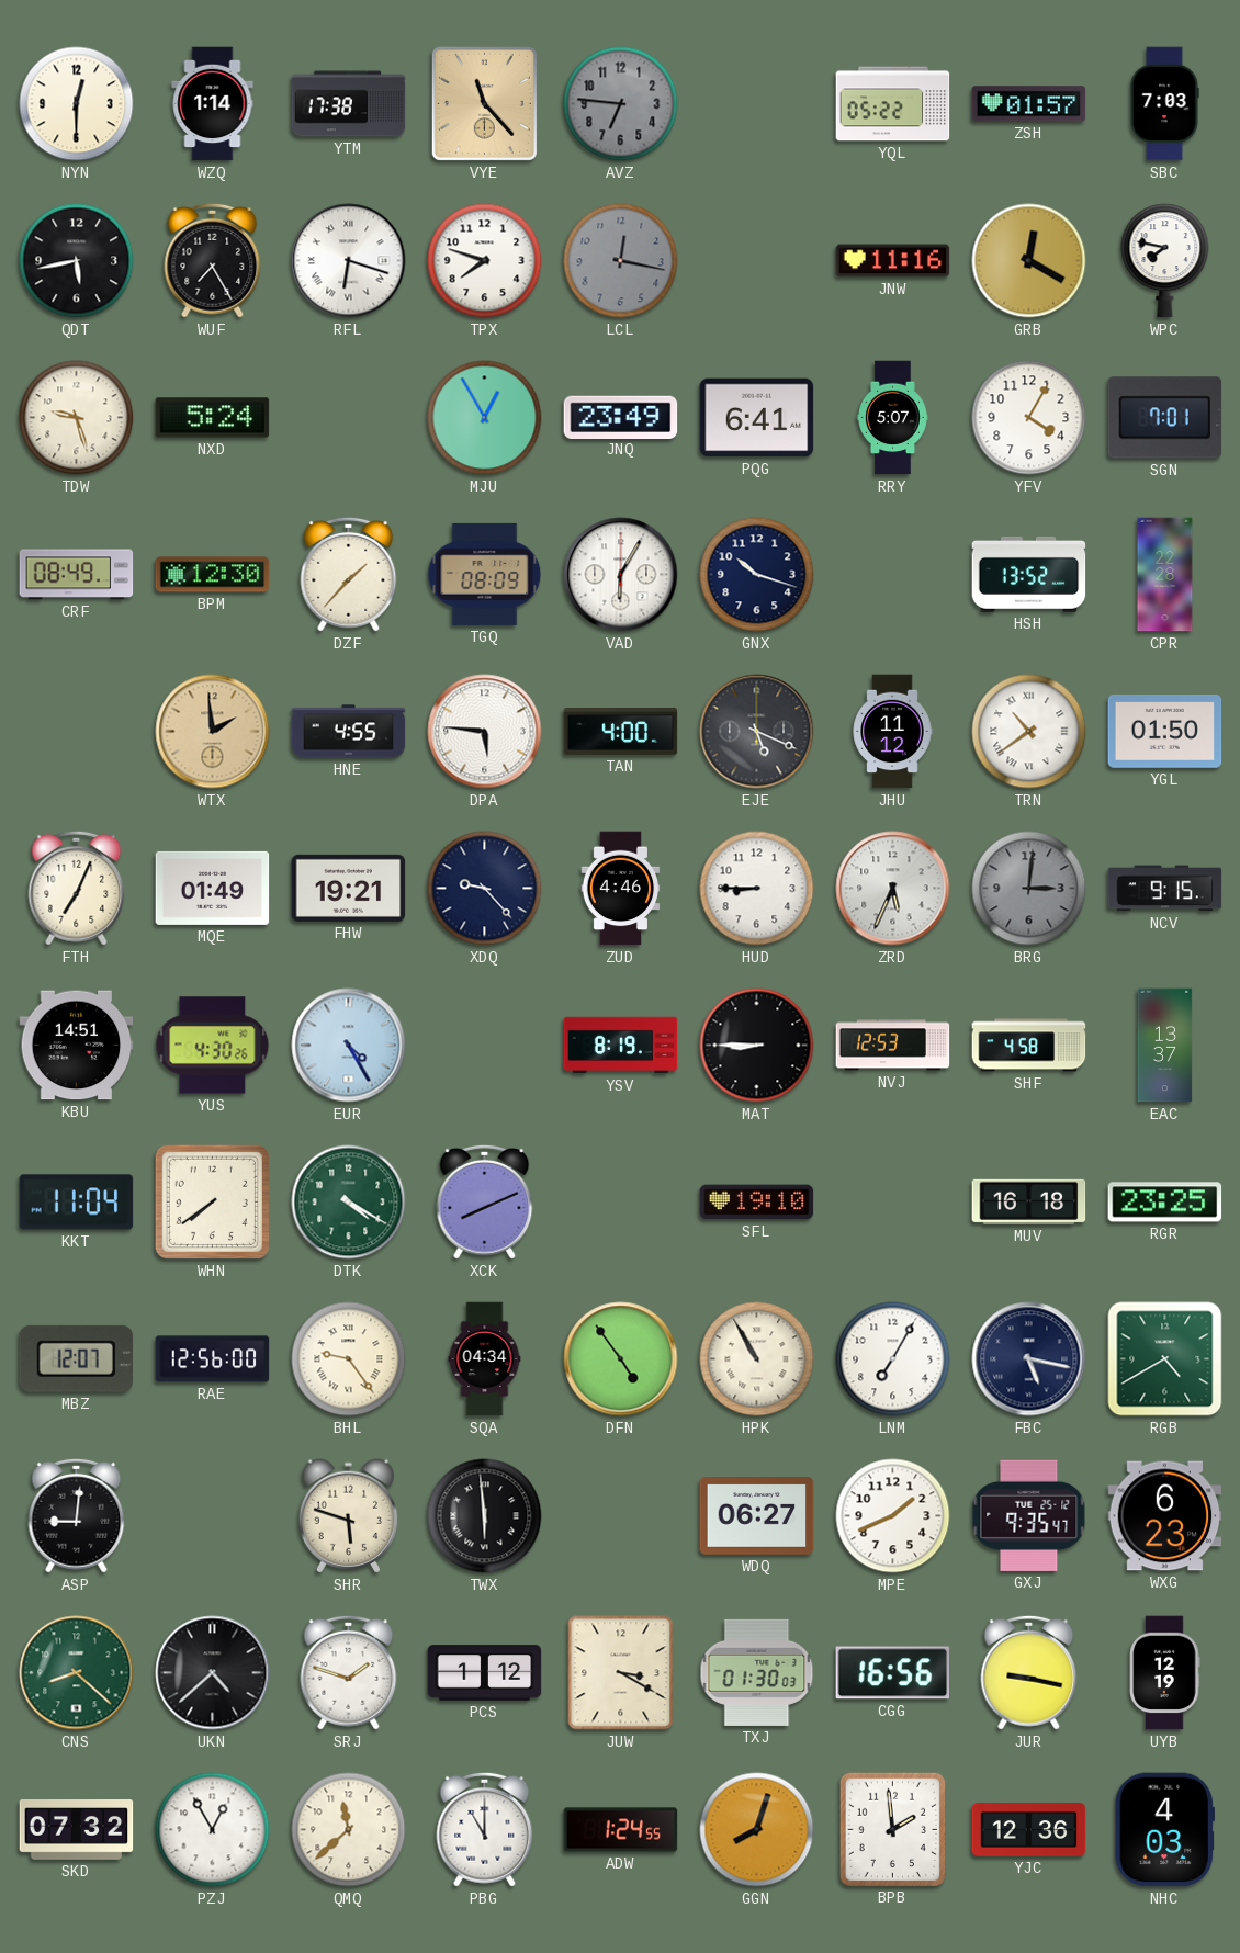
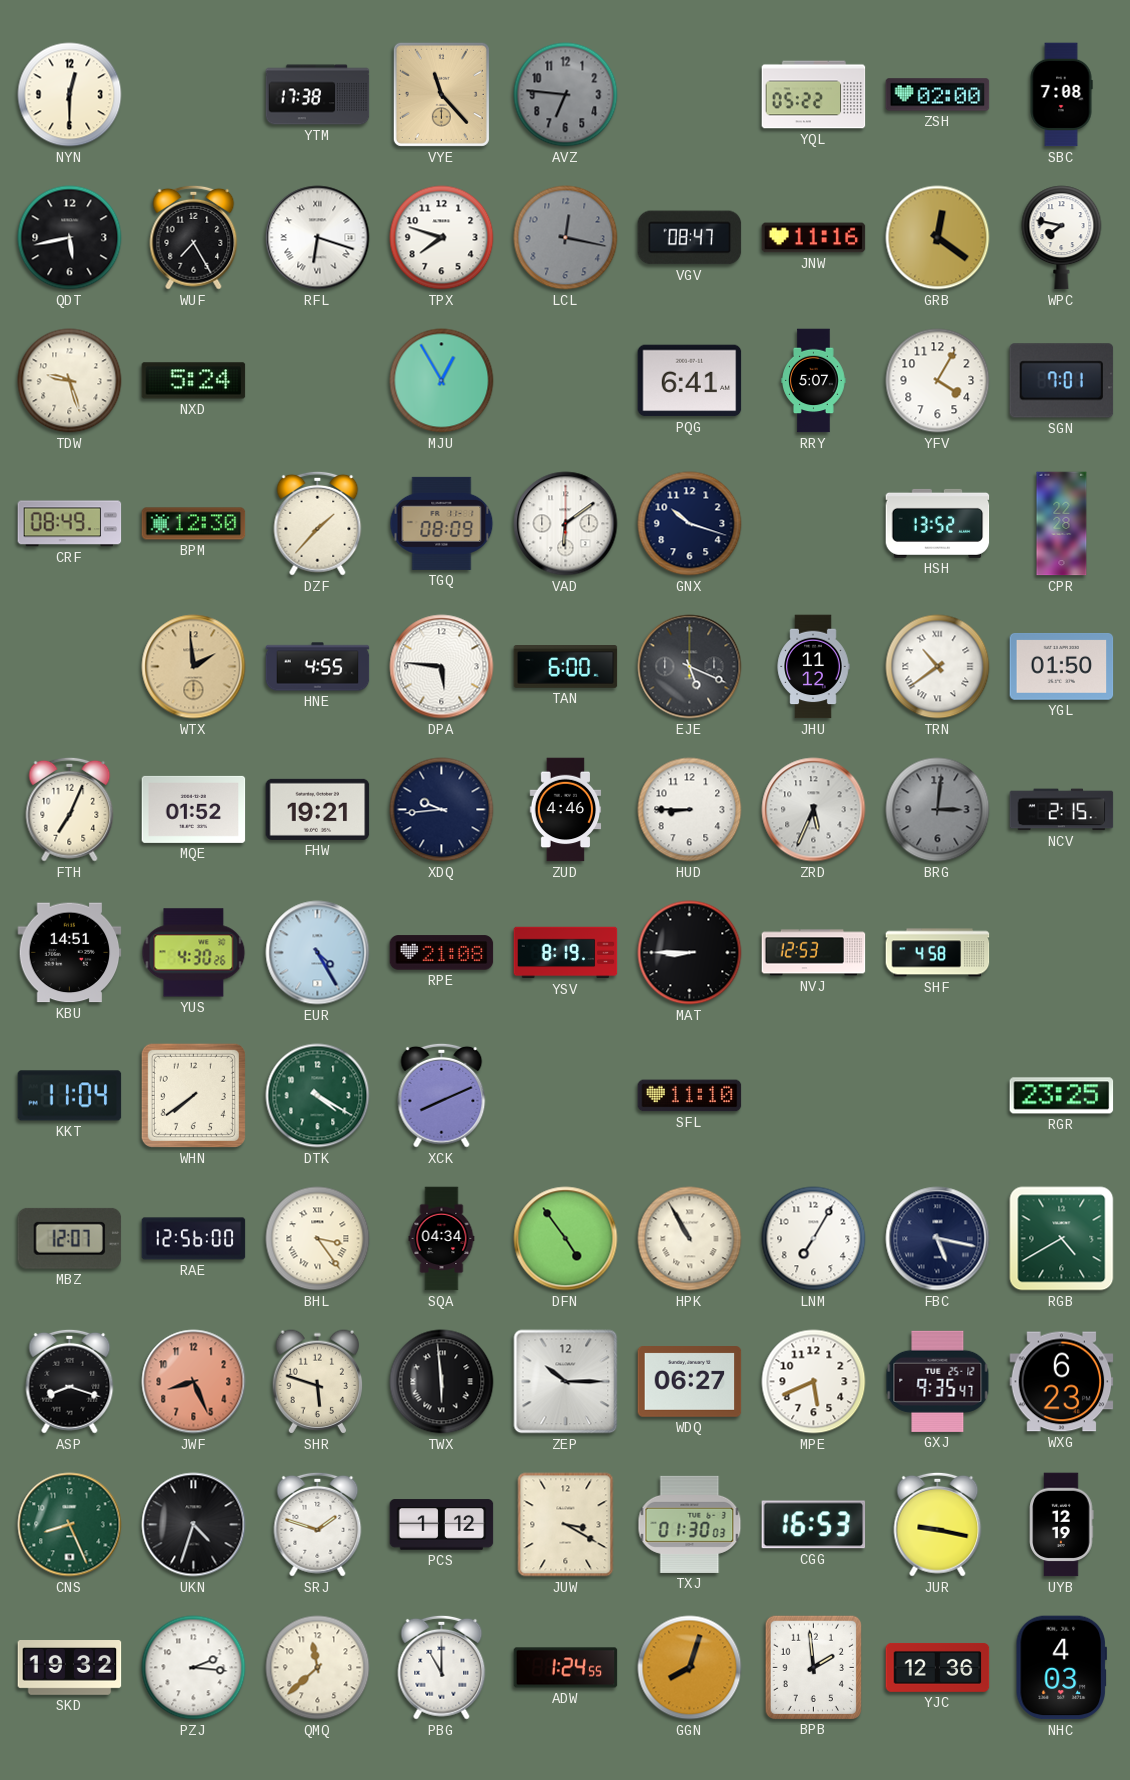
WZQ: 1:14 -> none
ZSH: 01:57 -> 02:00
SBC: 7:03 -> 7:08
VGV: none -> 08:47
GRB: 12:20 -> 12:21
JNQ: 23:49 -> none
VAD: 6:05 -> 6:09
TAN: 4:00 -> 6:00
MQE: 01:49 -> 01:52
XDQ: 9:23 -> 9:44
NCV: 9:15 -> 2:15
RPE: none -> 21:08
EAC: 13:37 -> none
SFL: 19:10 -> 11:10
MUV: 16:18 -> none
BHL: 9:24 -> 3:24
ASP: 9:01 -> 8:18
JWF: none -> 8:26
ZEP: none -> 10:15
MPE: 1:41 -> 5:41
CNS: 8:22 -> 8:26
UKN: 4:38 -> 4:33
CGG: 16:56 -> 16:53
SKD: 07:32 -> 19:32
PZJ: 12:55 -> 2:16
